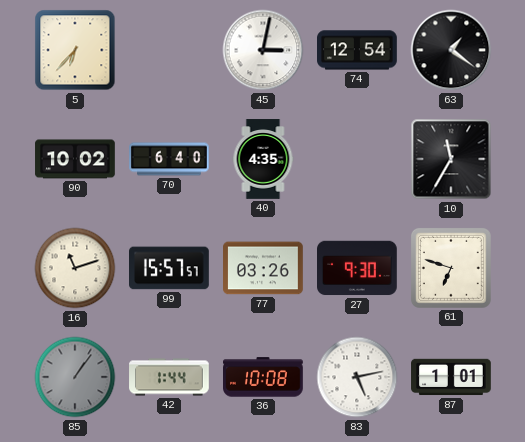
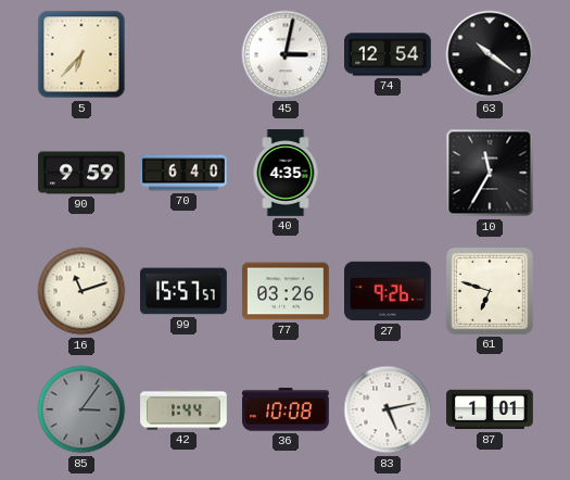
63: 1:21 -> 10:21
90: 10:02 -> 9:59
27: 9:30 -> 9:26
85: 1:06 -> 3:06
